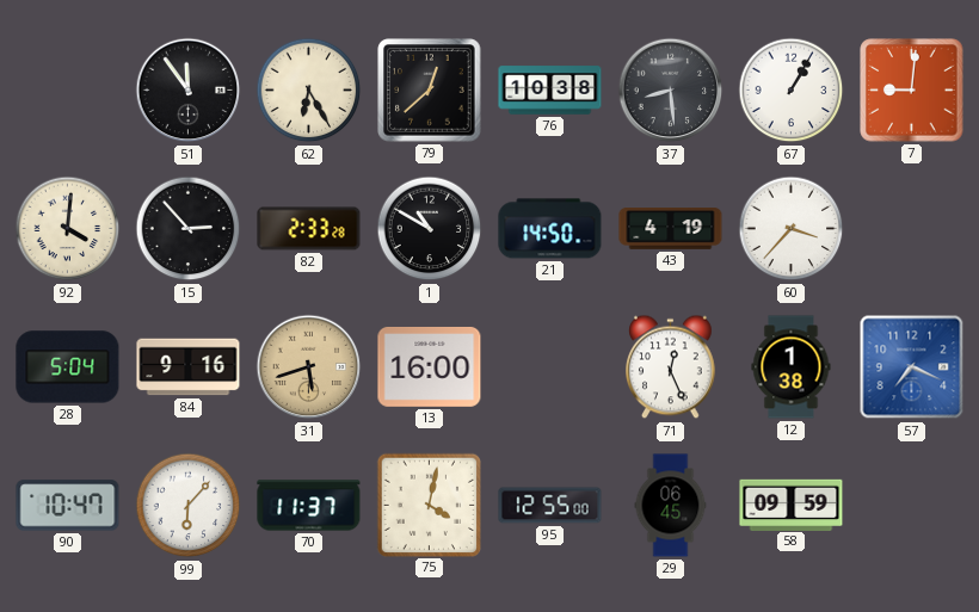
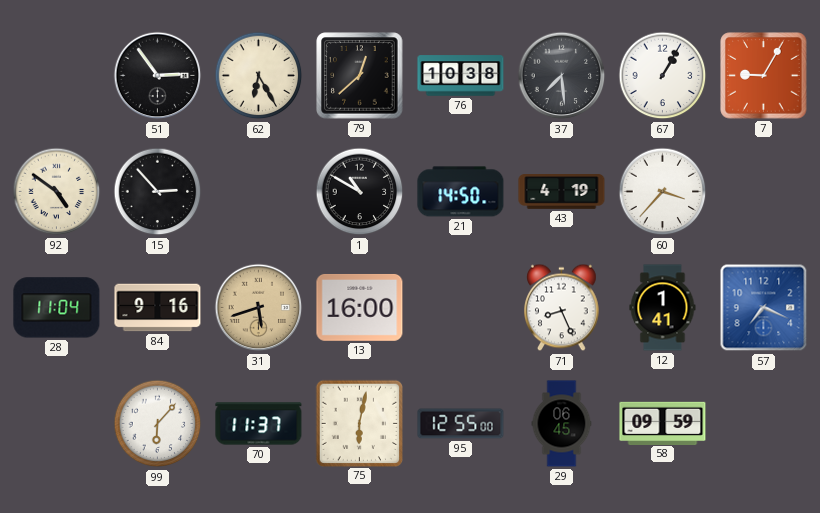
51: 11:54 -> 2:54
37: 8:29 -> 7:29
7: 9:01 -> 9:05
92: 4:01 -> 4:51
82: 2:33 -> none
28: 5:04 -> 11:04
71: 12:26 -> 8:26
12: 1:38 -> 1:41
90: 10:47 -> none
75: 4:02 -> 6:02
